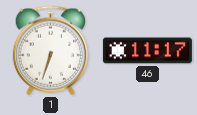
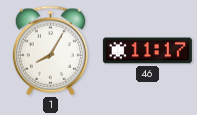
1: 6:33 -> 8:05
